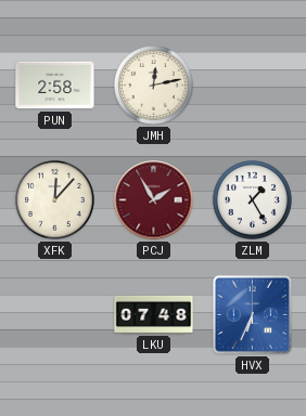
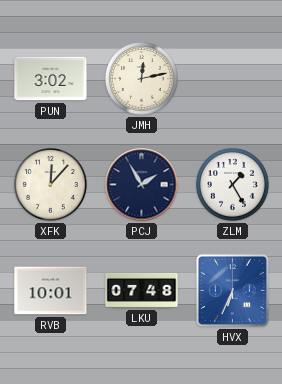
PUN: 2:58 -> 3:02
PCJ dial: burgundy -> navy
RVB: none -> 10:01
